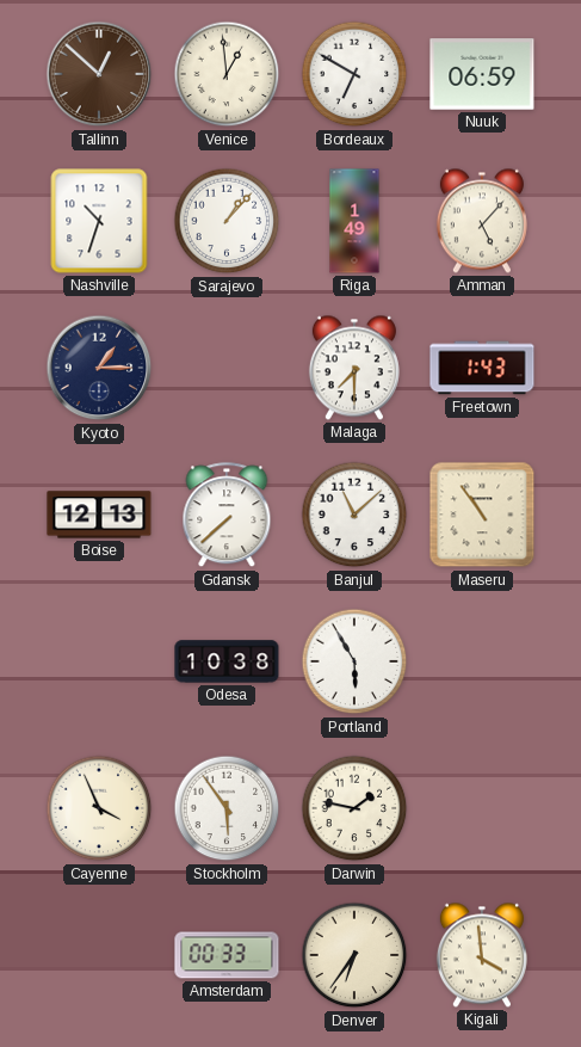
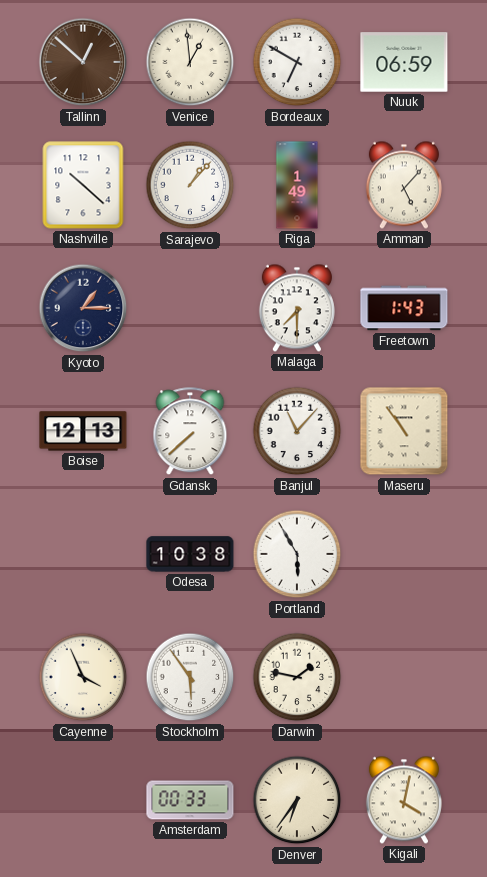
Nashville: 10:33 -> 10:22
Banjul: 11:08 -> 11:07
Kigali: 3:59 -> 4:02
